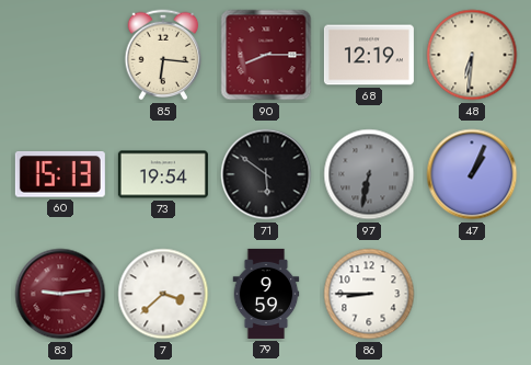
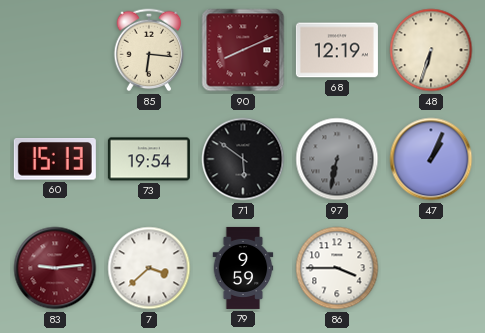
90: 8:15 -> 8:11
48: 6:31 -> 6:33
86: 8:45 -> 3:45
